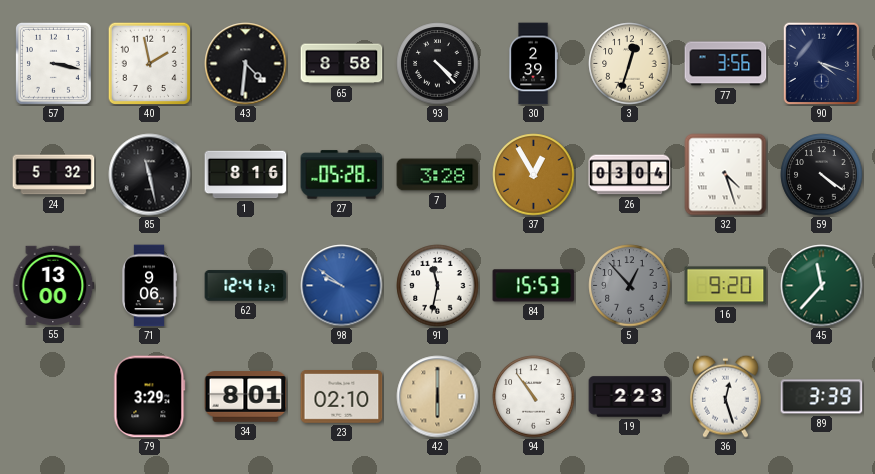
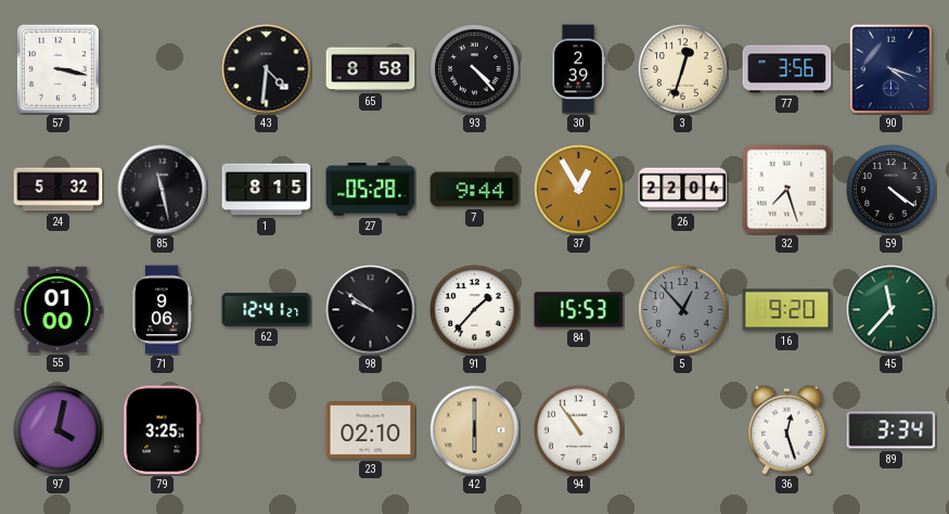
40: 1:58 -> none
1: 8:16 -> 8:15
7: 3:28 -> 9:44
26: 03:04 -> 22:04
32: 4:27 -> 7:27
55: 13:00 -> 01:00
98 dial: blue -> black
91: 11:32 -> 1:37
97: none -> 4:02
79: 3:29 -> 3:25
34: 8:01 -> none
19: 2:23 -> none
89: 3:39 -> 3:34
